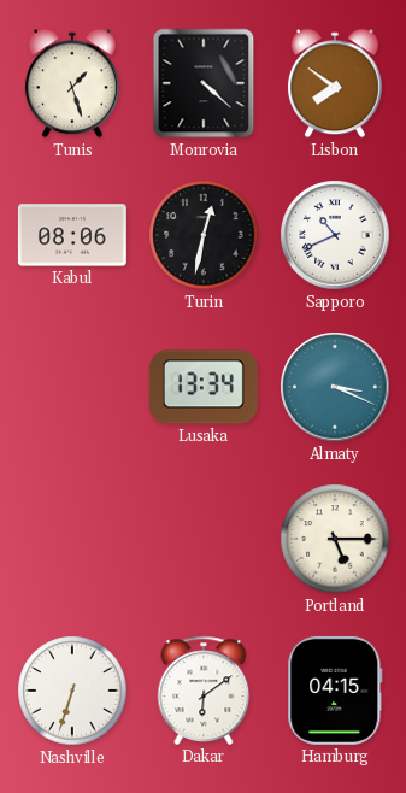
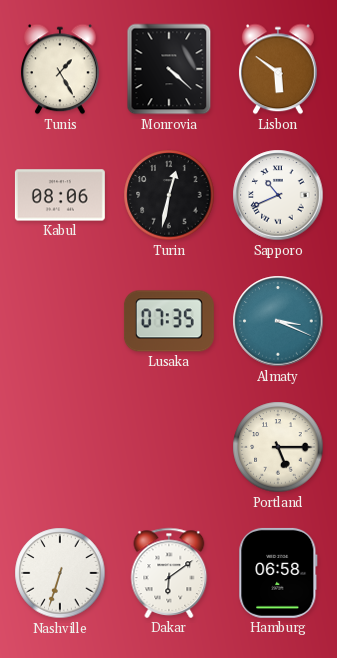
Tunis: 1:27 -> 1:25
Lisbon: 7:51 -> 5:51
Lusaka: 13:34 -> 07:35
Hamburg: 04:15 -> 06:58
